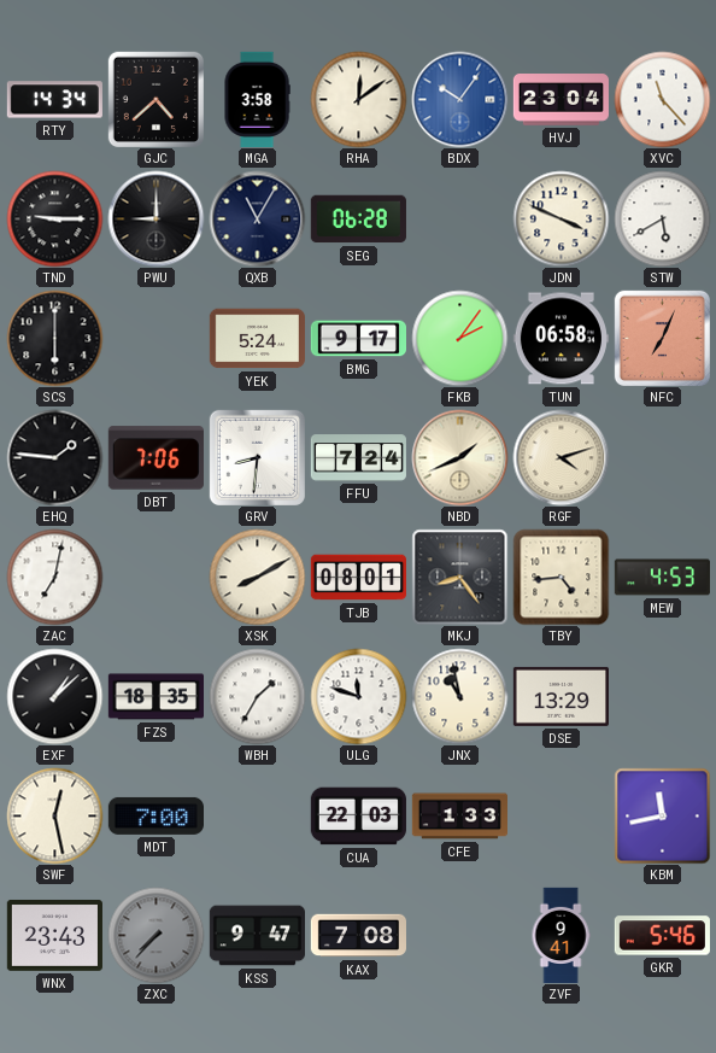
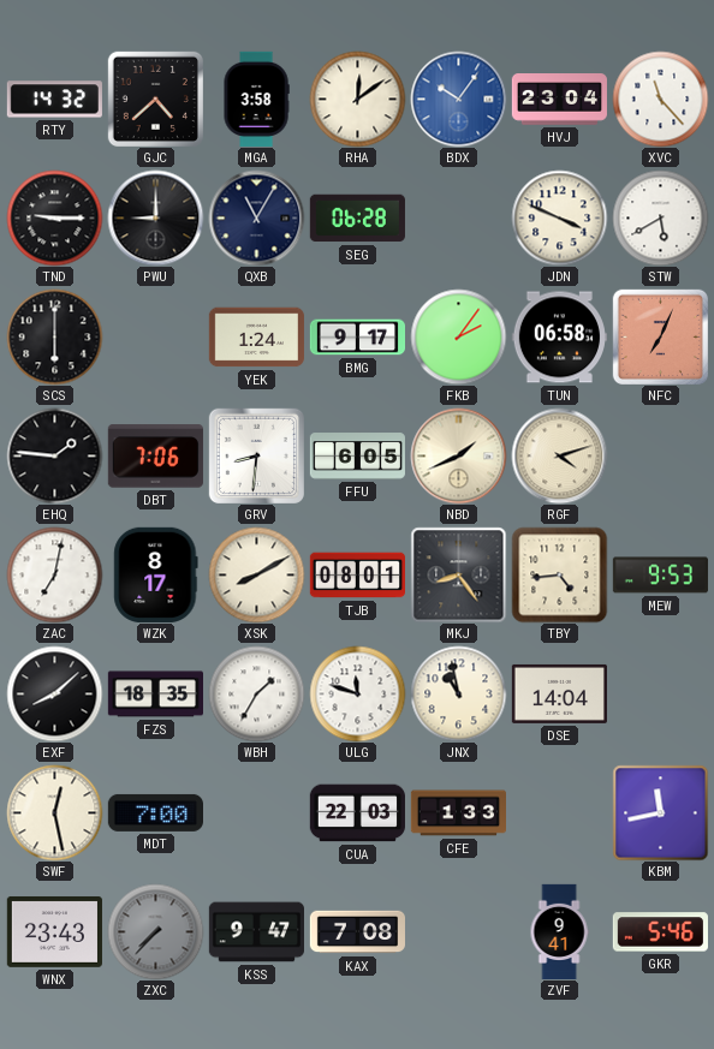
RTY: 14:34 -> 14:32
YEK: 5:24 -> 1:24
FFU: 7:24 -> 6:05
WZK: none -> 8:17
MEW: 4:53 -> 9:53
EXF: 1:08 -> 8:08
DSE: 13:29 -> 14:04
